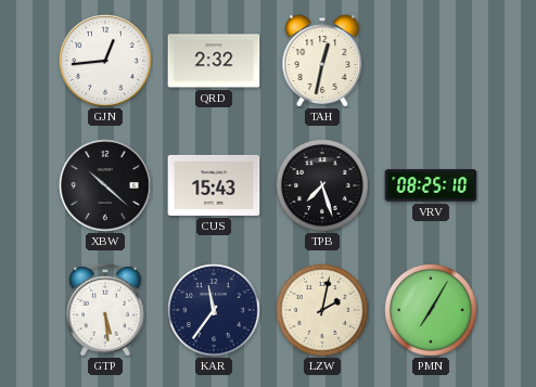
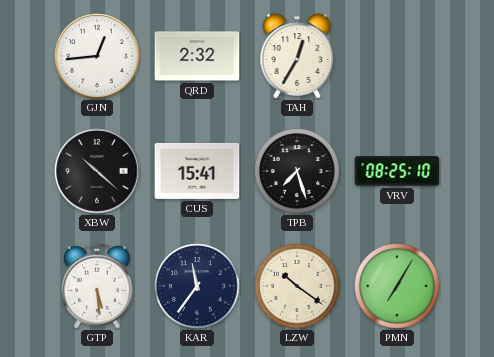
TAH: 12:32 -> 12:35
CUS: 15:43 -> 15:41
LZW: 2:02 -> 10:21
